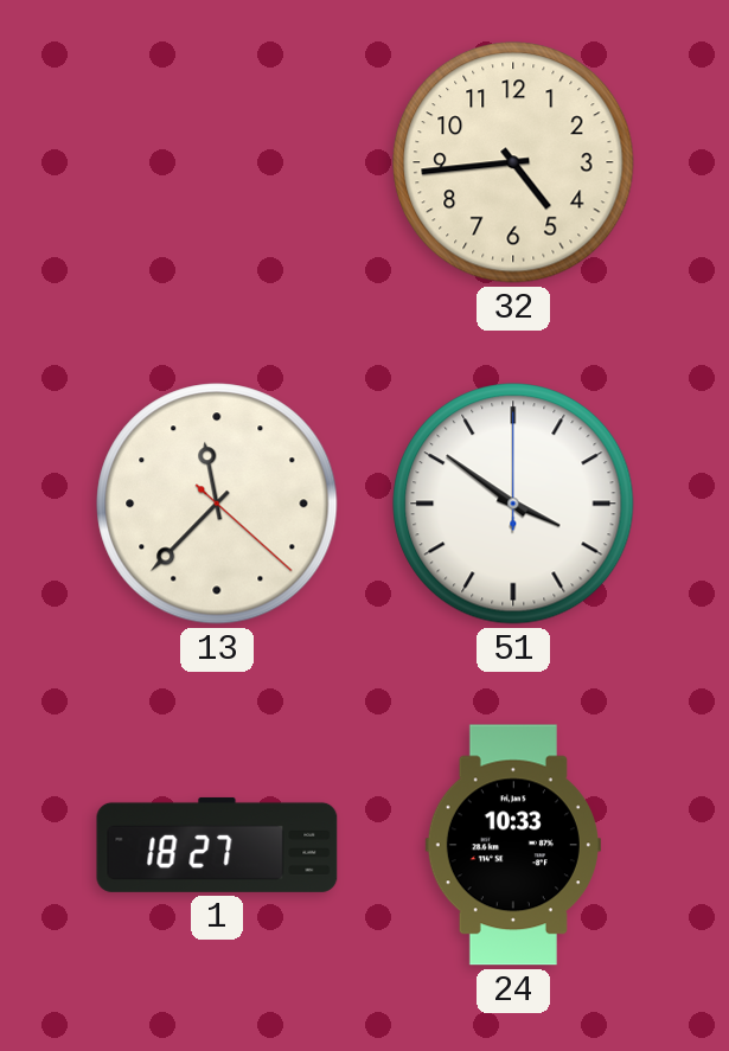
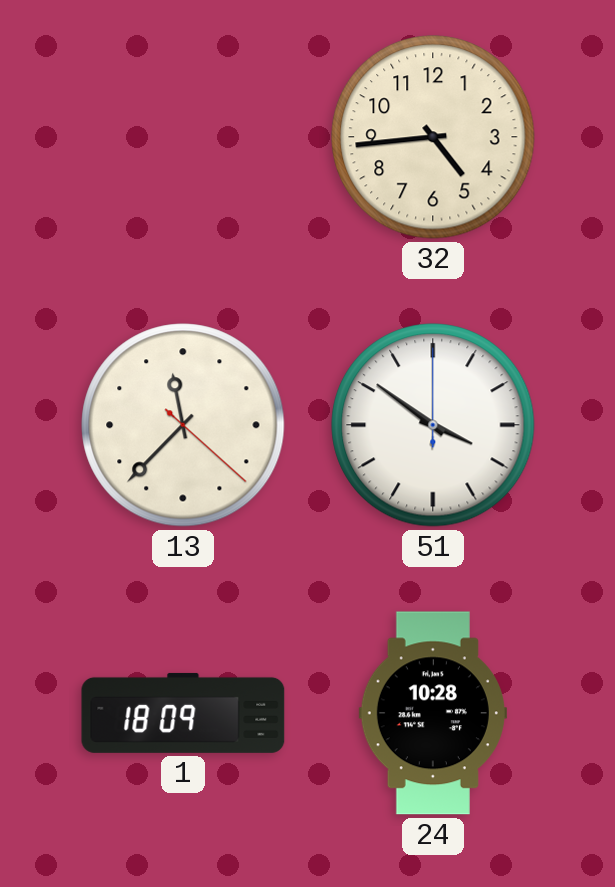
1: 18:27 -> 18:09
24: 10:33 -> 10:28
